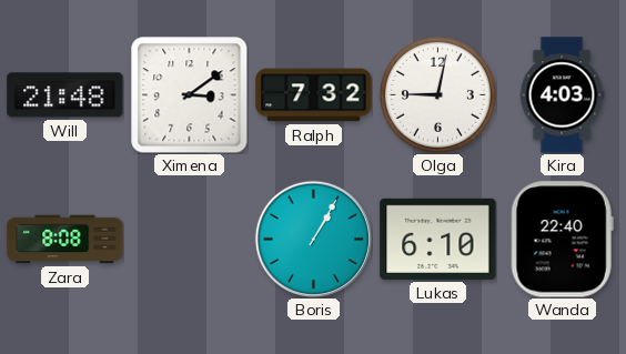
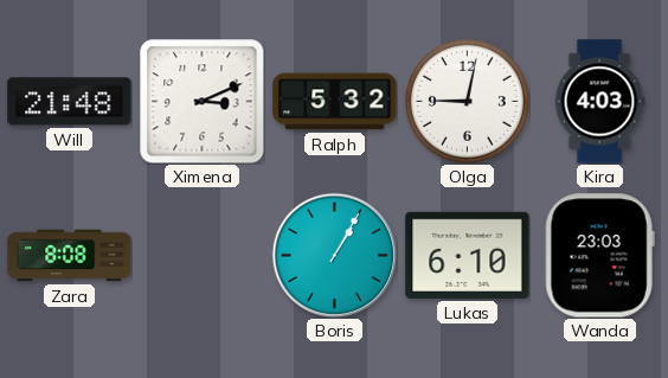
Ximena: 3:09 -> 3:11
Ralph: 7:32 -> 5:32
Wanda: 22:40 -> 23:03
